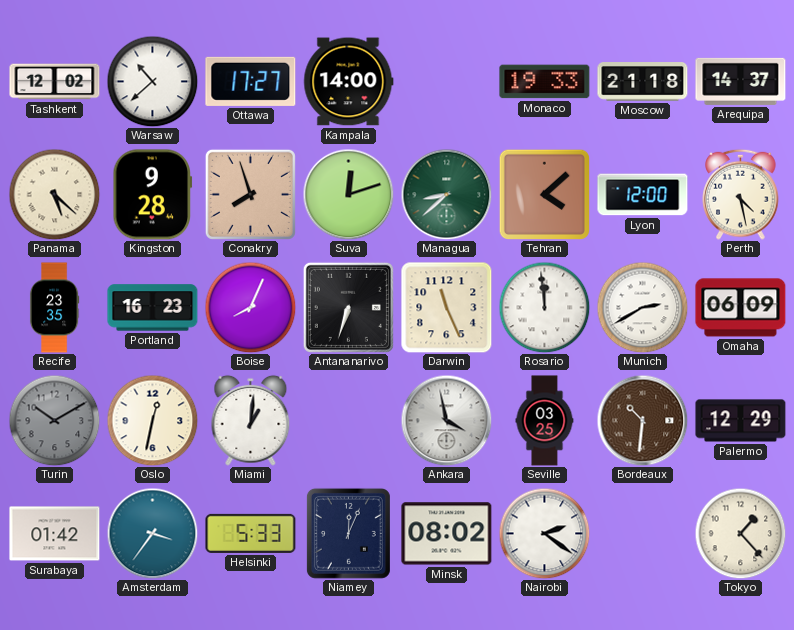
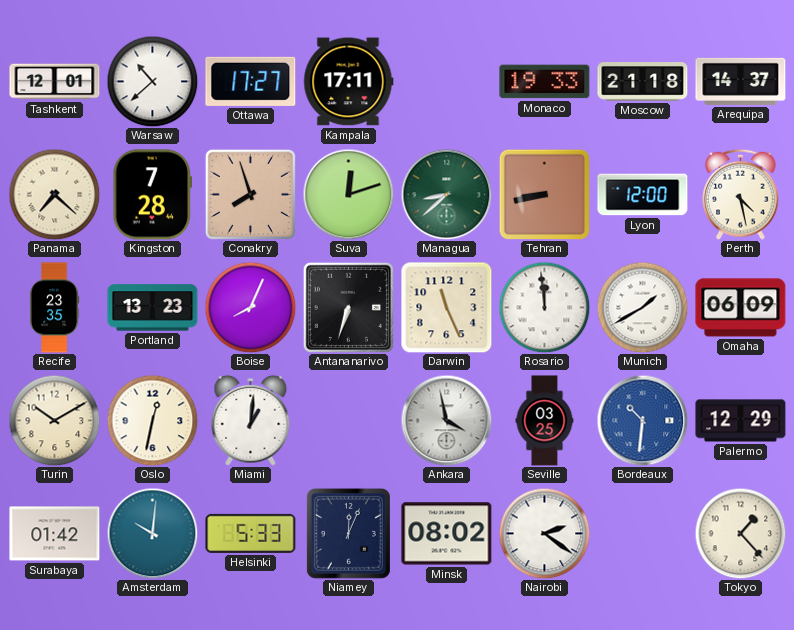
Tashkent: 12:02 -> 12:01
Kampala: 14:00 -> 17:11
Panama: 5:22 -> 7:22
Kingston: 9:28 -> 7:28
Tehran: 4:08 -> 8:43
Portland: 16:23 -> 13:23
Munich: 2:40 -> 1:40
Turin dial: grey -> cream
Bordeaux dial: brown -> blue
Amsterdam: 3:36 -> 10:01
